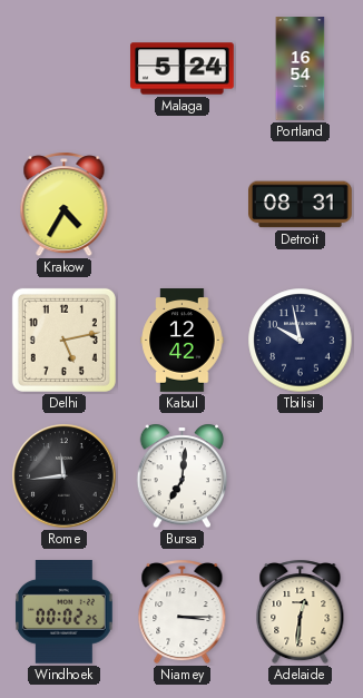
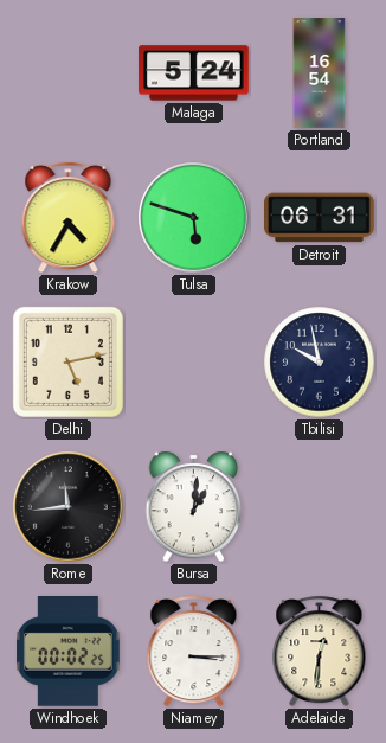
Tulsa: none -> 5:48
Detroit: 08:31 -> 06:31
Kabul: 12:42 -> none
Bursa: 7:01 -> 1:01
